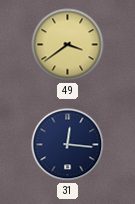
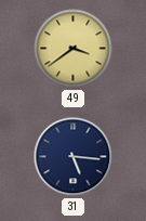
31: 12:16 -> 5:16
